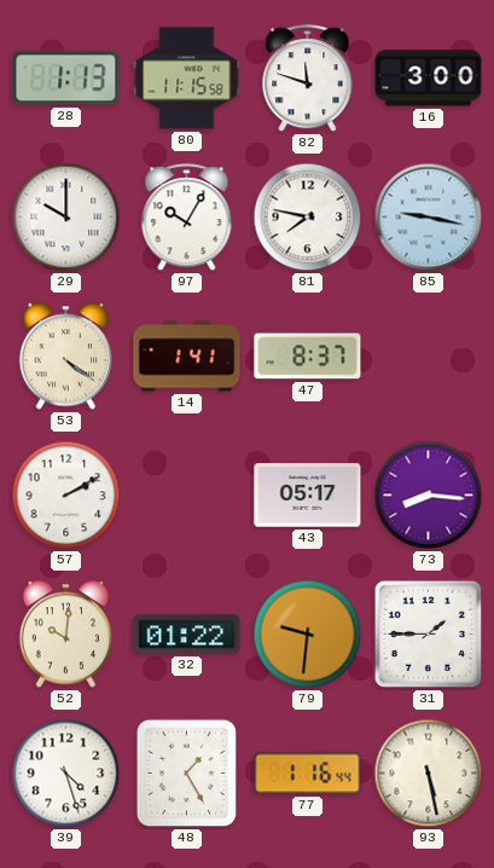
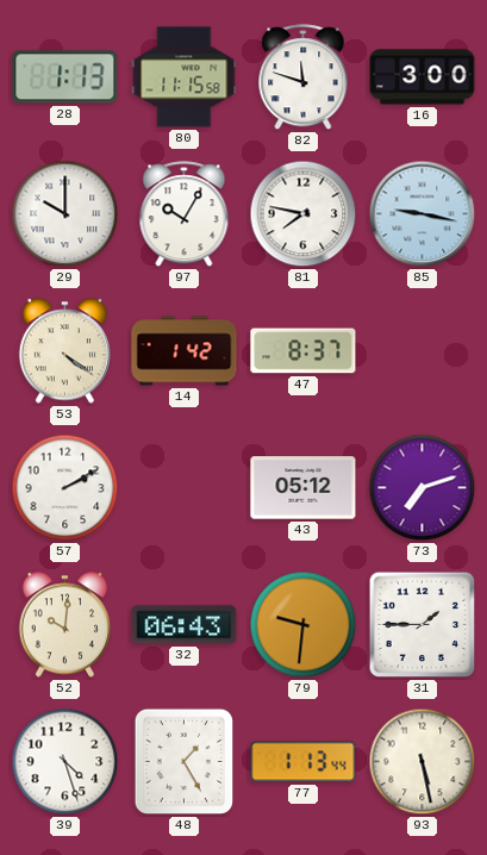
14: 1:41 -> 1:42
43: 05:17 -> 05:12
73: 8:16 -> 7:12
32: 01:22 -> 06:43
77: 1:16 -> 1:13
